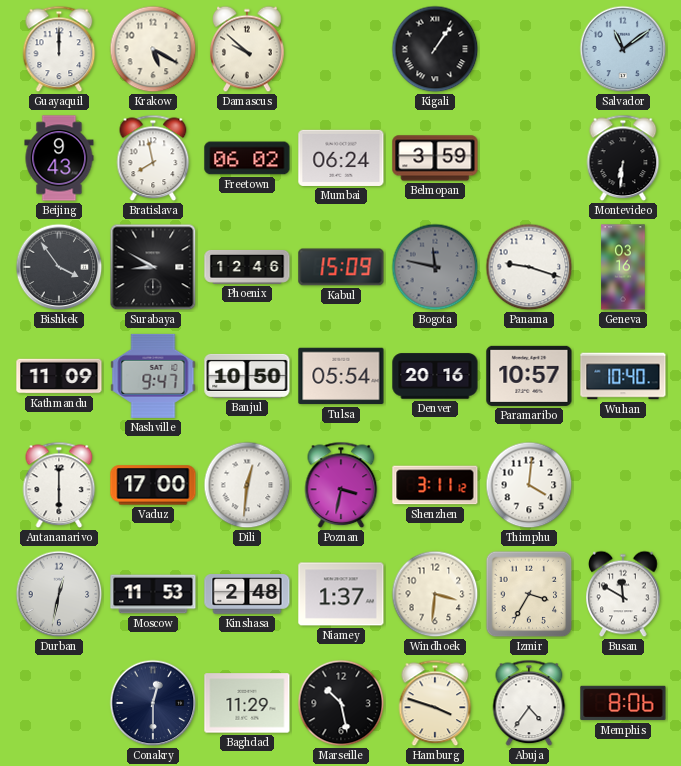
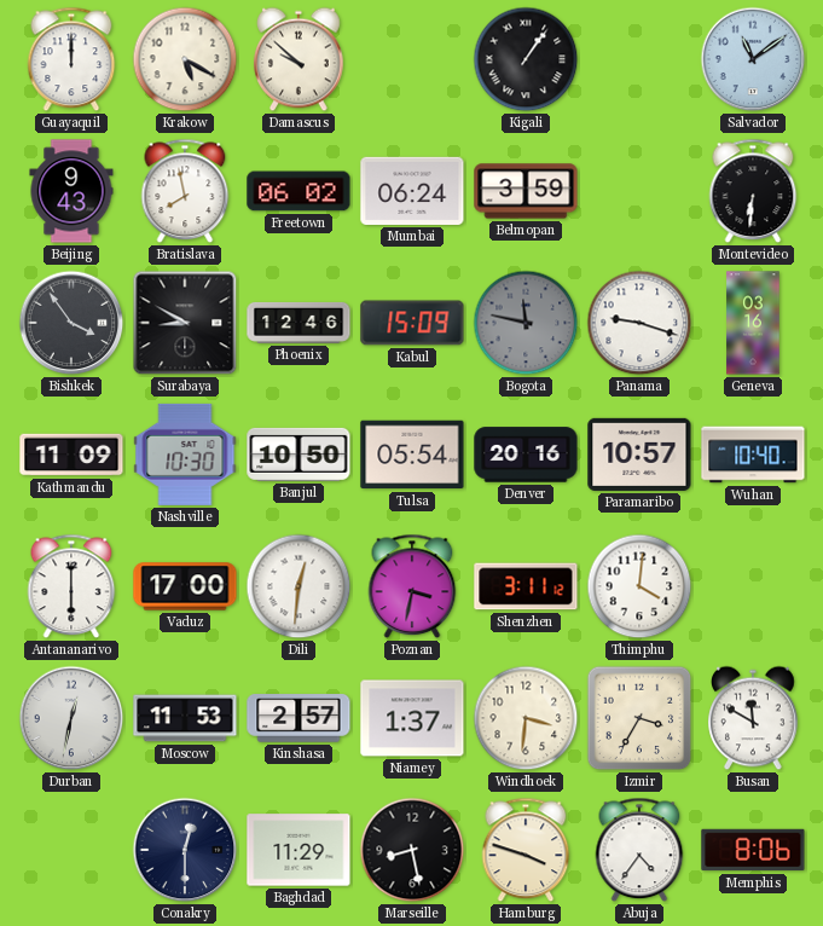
Nashville: 9:47 -> 10:30
Kinshasa: 2:48 -> 2:57
Marseille: 10:28 -> 8:28
